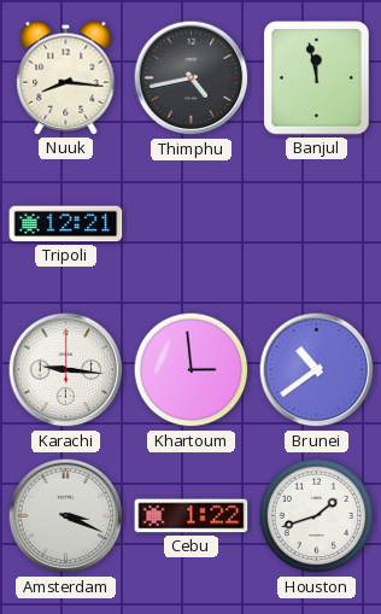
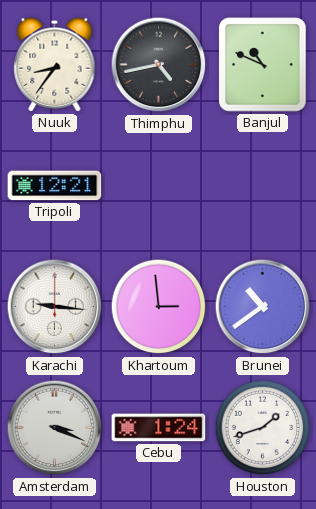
Nuuk: 8:16 -> 8:36
Banjul: 11:58 -> 10:49
Cebu: 1:22 -> 1:24
